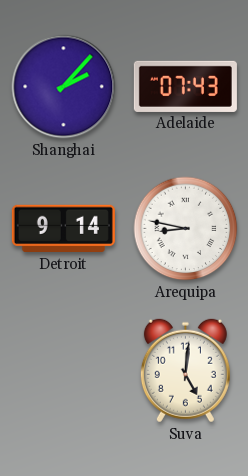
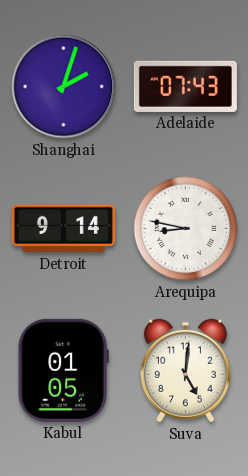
Shanghai: 2:07 -> 2:03
Kabul: none -> 01:05
